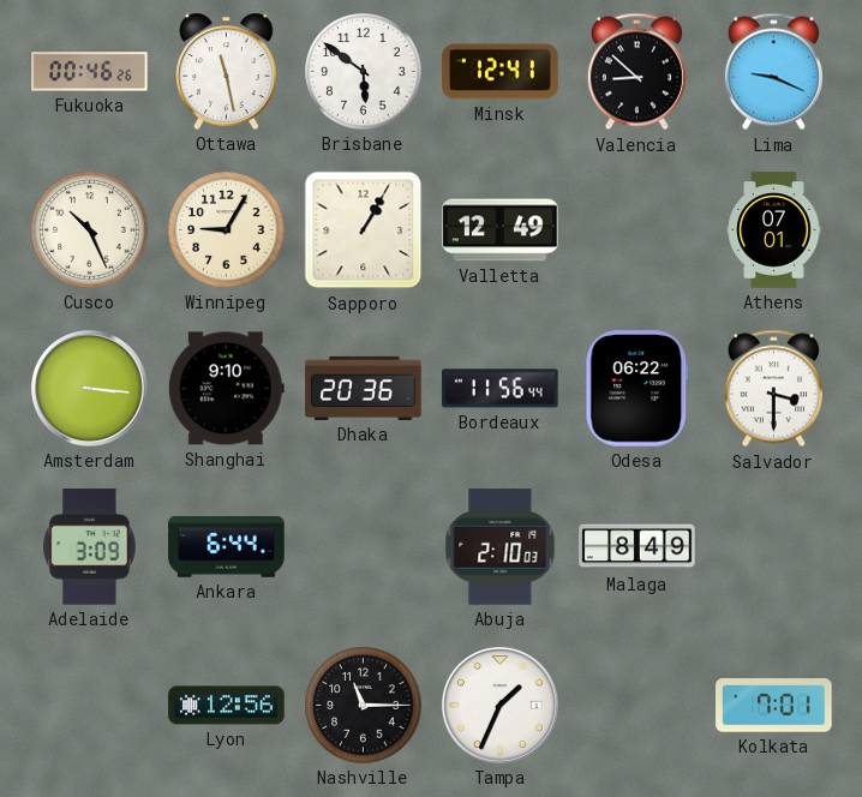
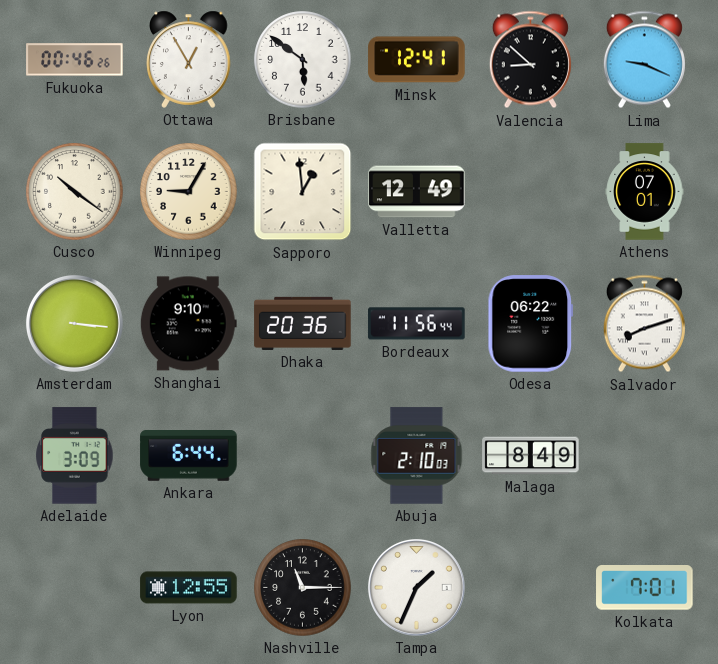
Ottawa: 11:28 -> 12:55
Cusco: 10:26 -> 10:21
Sapporo: 1:05 -> 12:59
Salvador: 3:30 -> 8:12
Lyon: 12:56 -> 12:55
